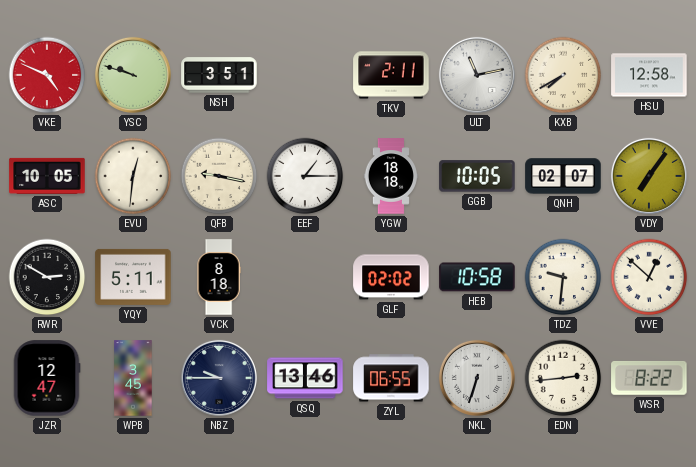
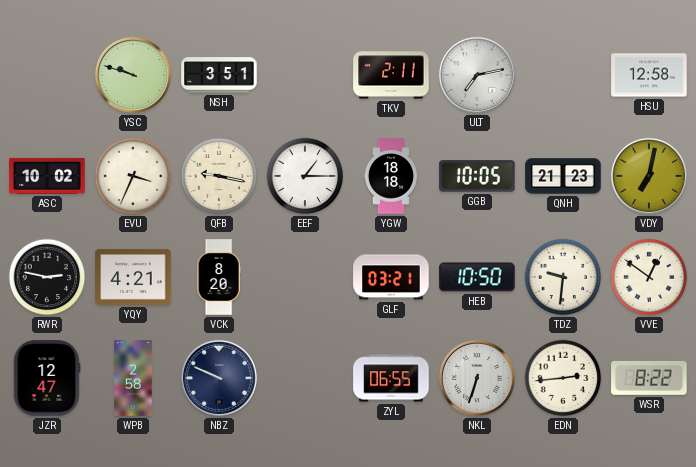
VKE: 4:49 -> none
ULT: 11:13 -> 7:13
KXB: 7:40 -> none
ASC: 10:05 -> 10:02
EVU: 12:31 -> 3:34
QNH: 02:07 -> 21:23
VDY: 7:06 -> 7:02
RWR: 2:50 -> 2:47
YQY: 5:11 -> 4:21
VCK: 8:18 -> 8:20
GLF: 02:02 -> 03:21
HEB: 10:58 -> 10:50
VVE: 12:52 -> 12:51
WPB: 3:45 -> 2:58
NBZ: 9:45 -> 9:49
QSQ: 13:46 -> none
